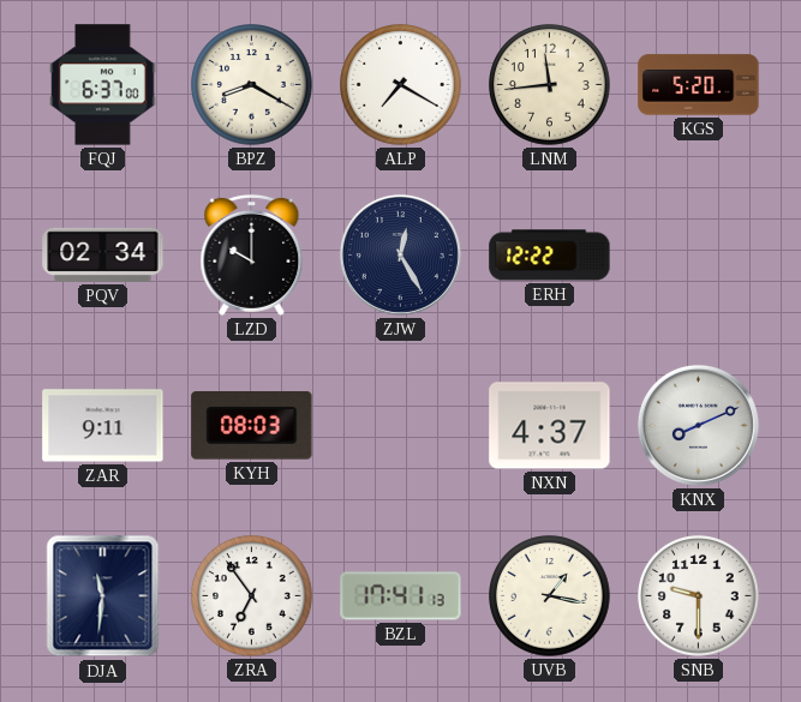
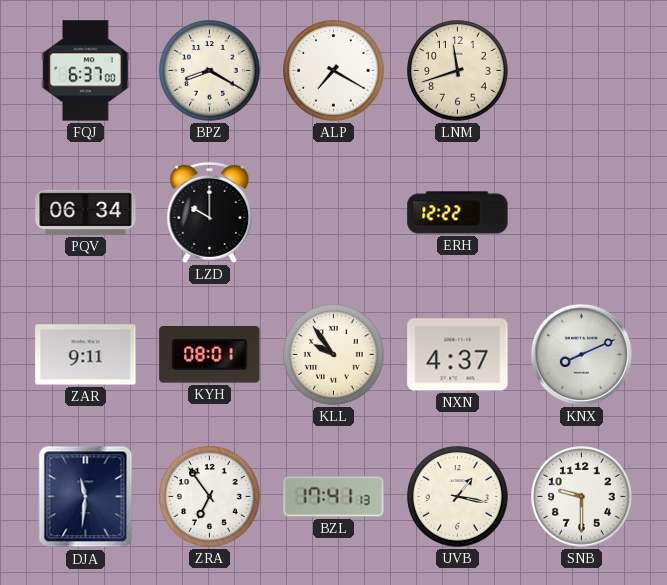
LNM: 11:44 -> 11:42
KGS: 5:20 -> none
PQV: 02:34 -> 06:34
ZJW: 12:25 -> none
KYH: 08:03 -> 08:01
KLL: none -> 9:54
